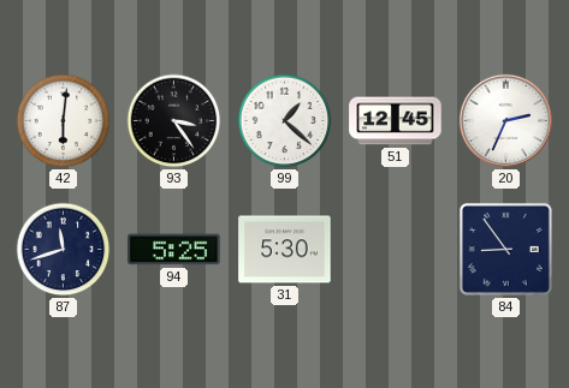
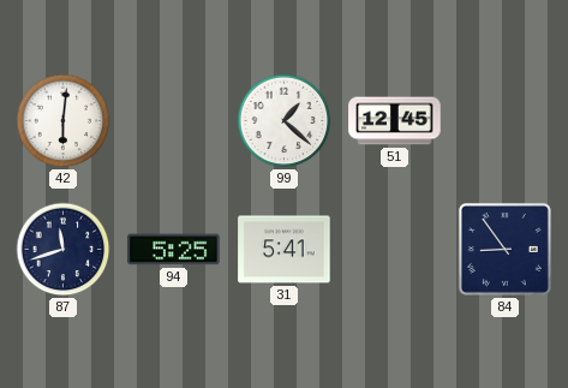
93: 3:24 -> none
20: 2:34 -> none
31: 5:30 -> 5:41
